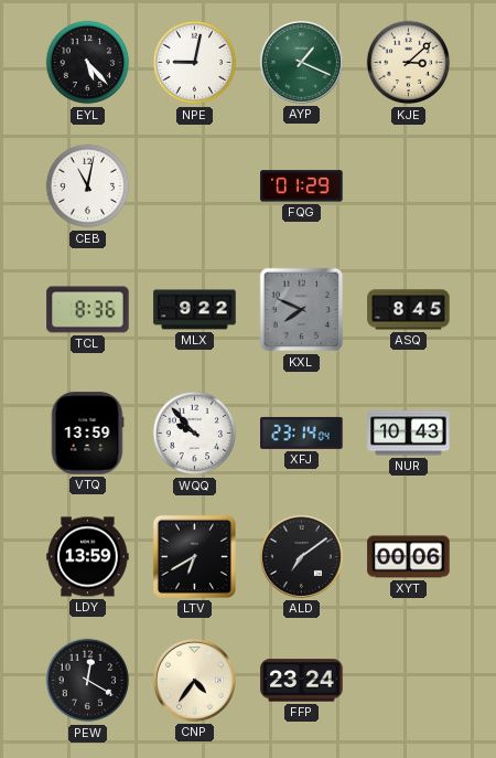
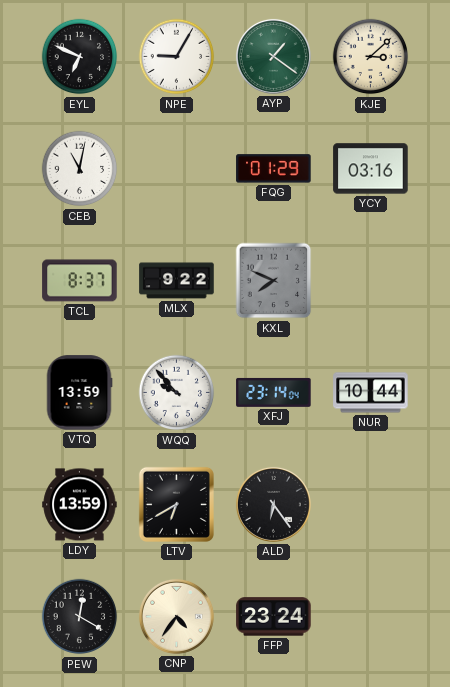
EYL: 5:23 -> 6:49
NPE: 9:02 -> 9:05
AYP: 1:19 -> 1:21
YCY: none -> 03:16
TCL: 8:36 -> 8:37
ASQ: 8:45 -> none
NUR: 10:43 -> 10:44
ALD: 7:09 -> 6:24
XYT: 00:06 -> none
